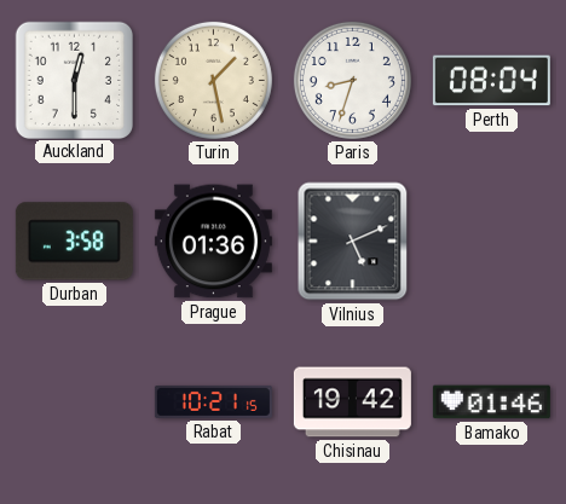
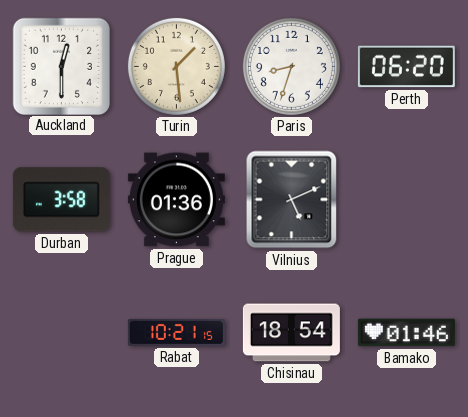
Turin: 1:28 -> 1:29
Perth: 08:04 -> 06:20
Chisinau: 19:42 -> 18:54
